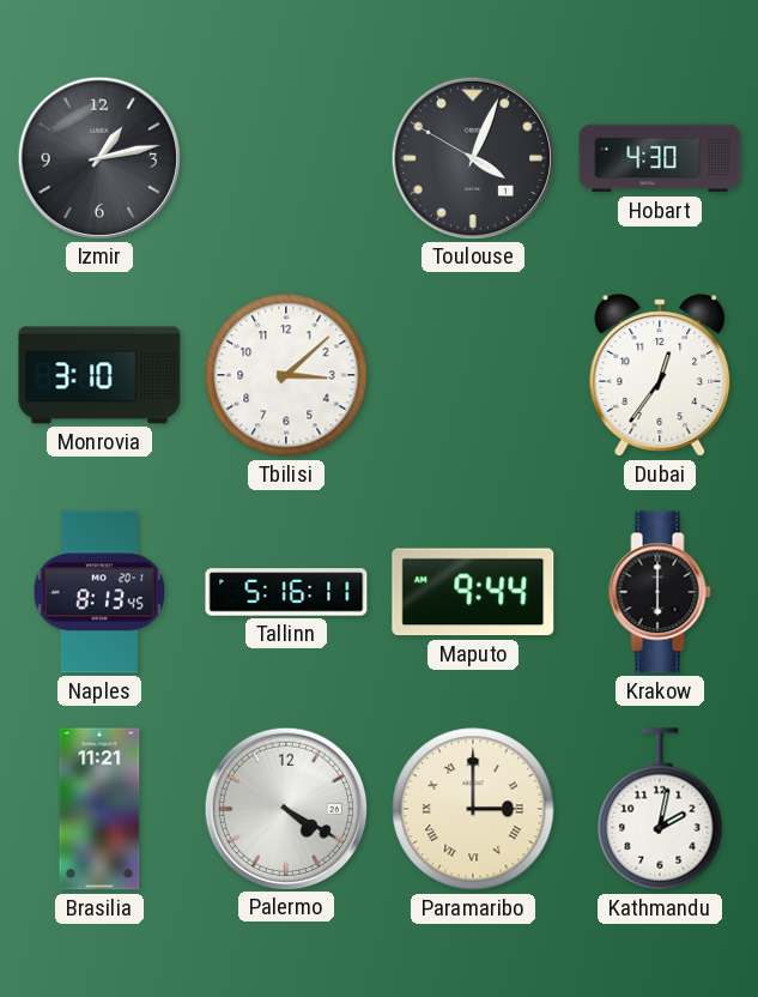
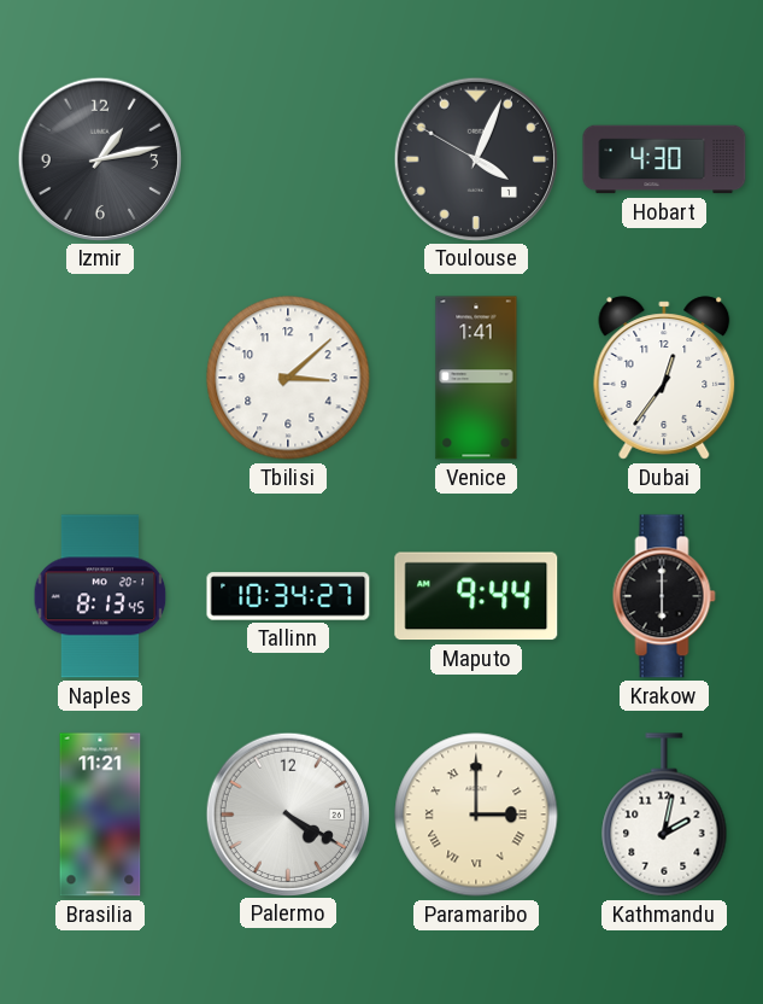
Monrovia: 3:10 -> none
Venice: none -> 1:41
Tallinn: 5:16 -> 10:34
